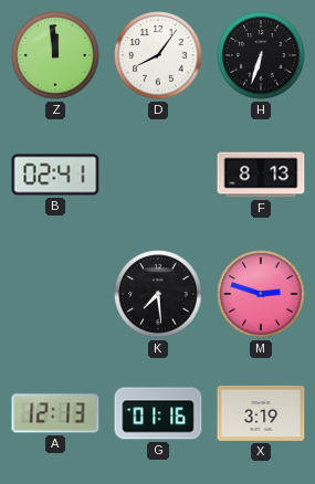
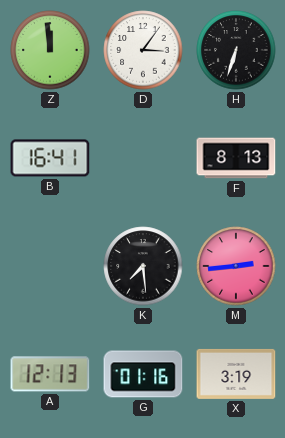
D: 8:06 -> 3:06
B: 02:41 -> 16:41
M: 2:48 -> 2:44
